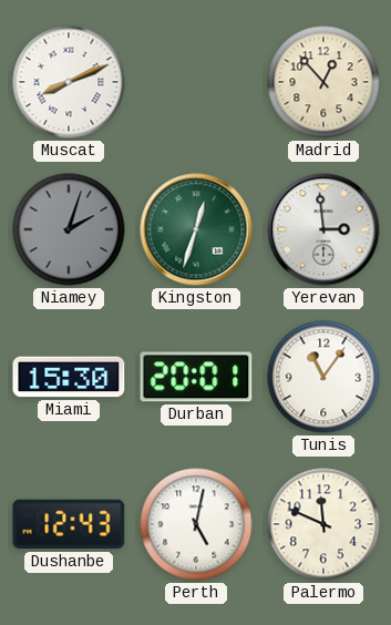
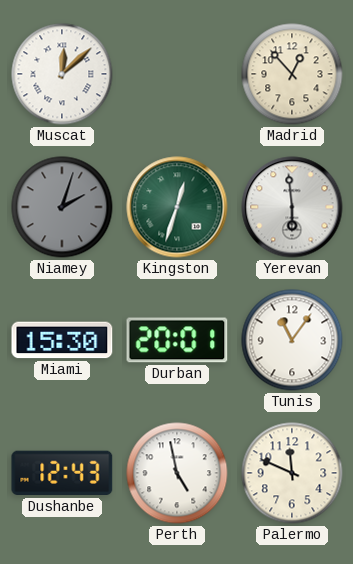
Muscat: 8:11 -> 12:08
Yerevan: 2:59 -> 5:59
Perth: 5:02 -> 4:58
